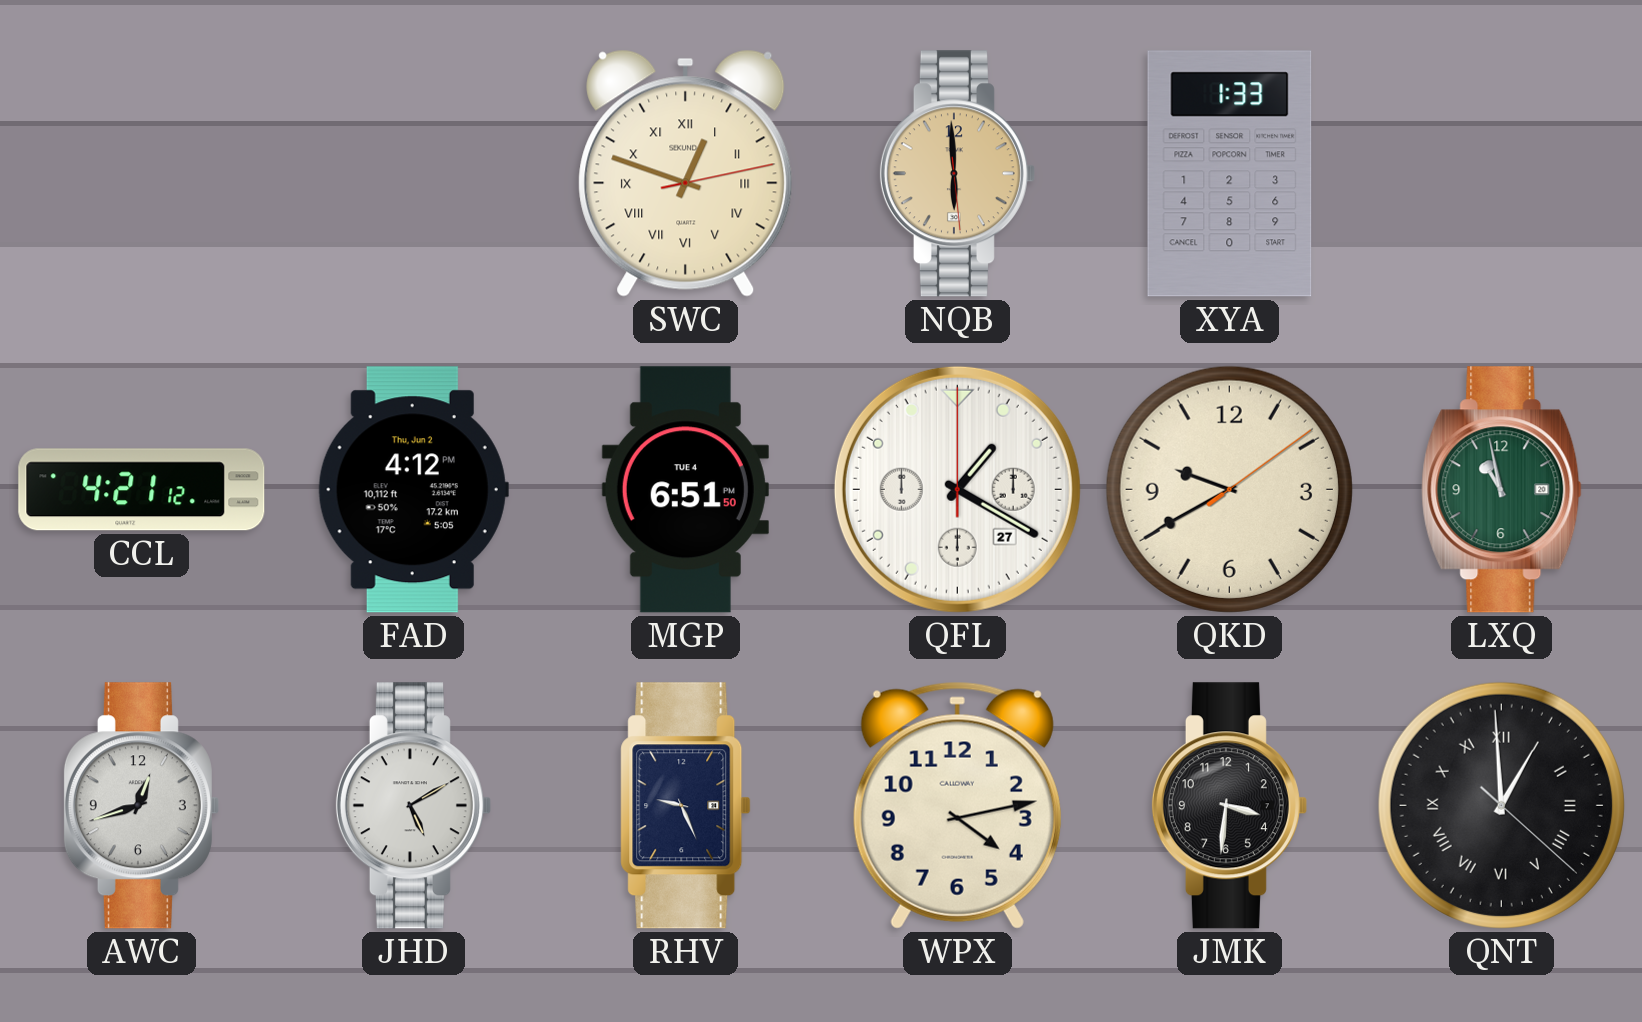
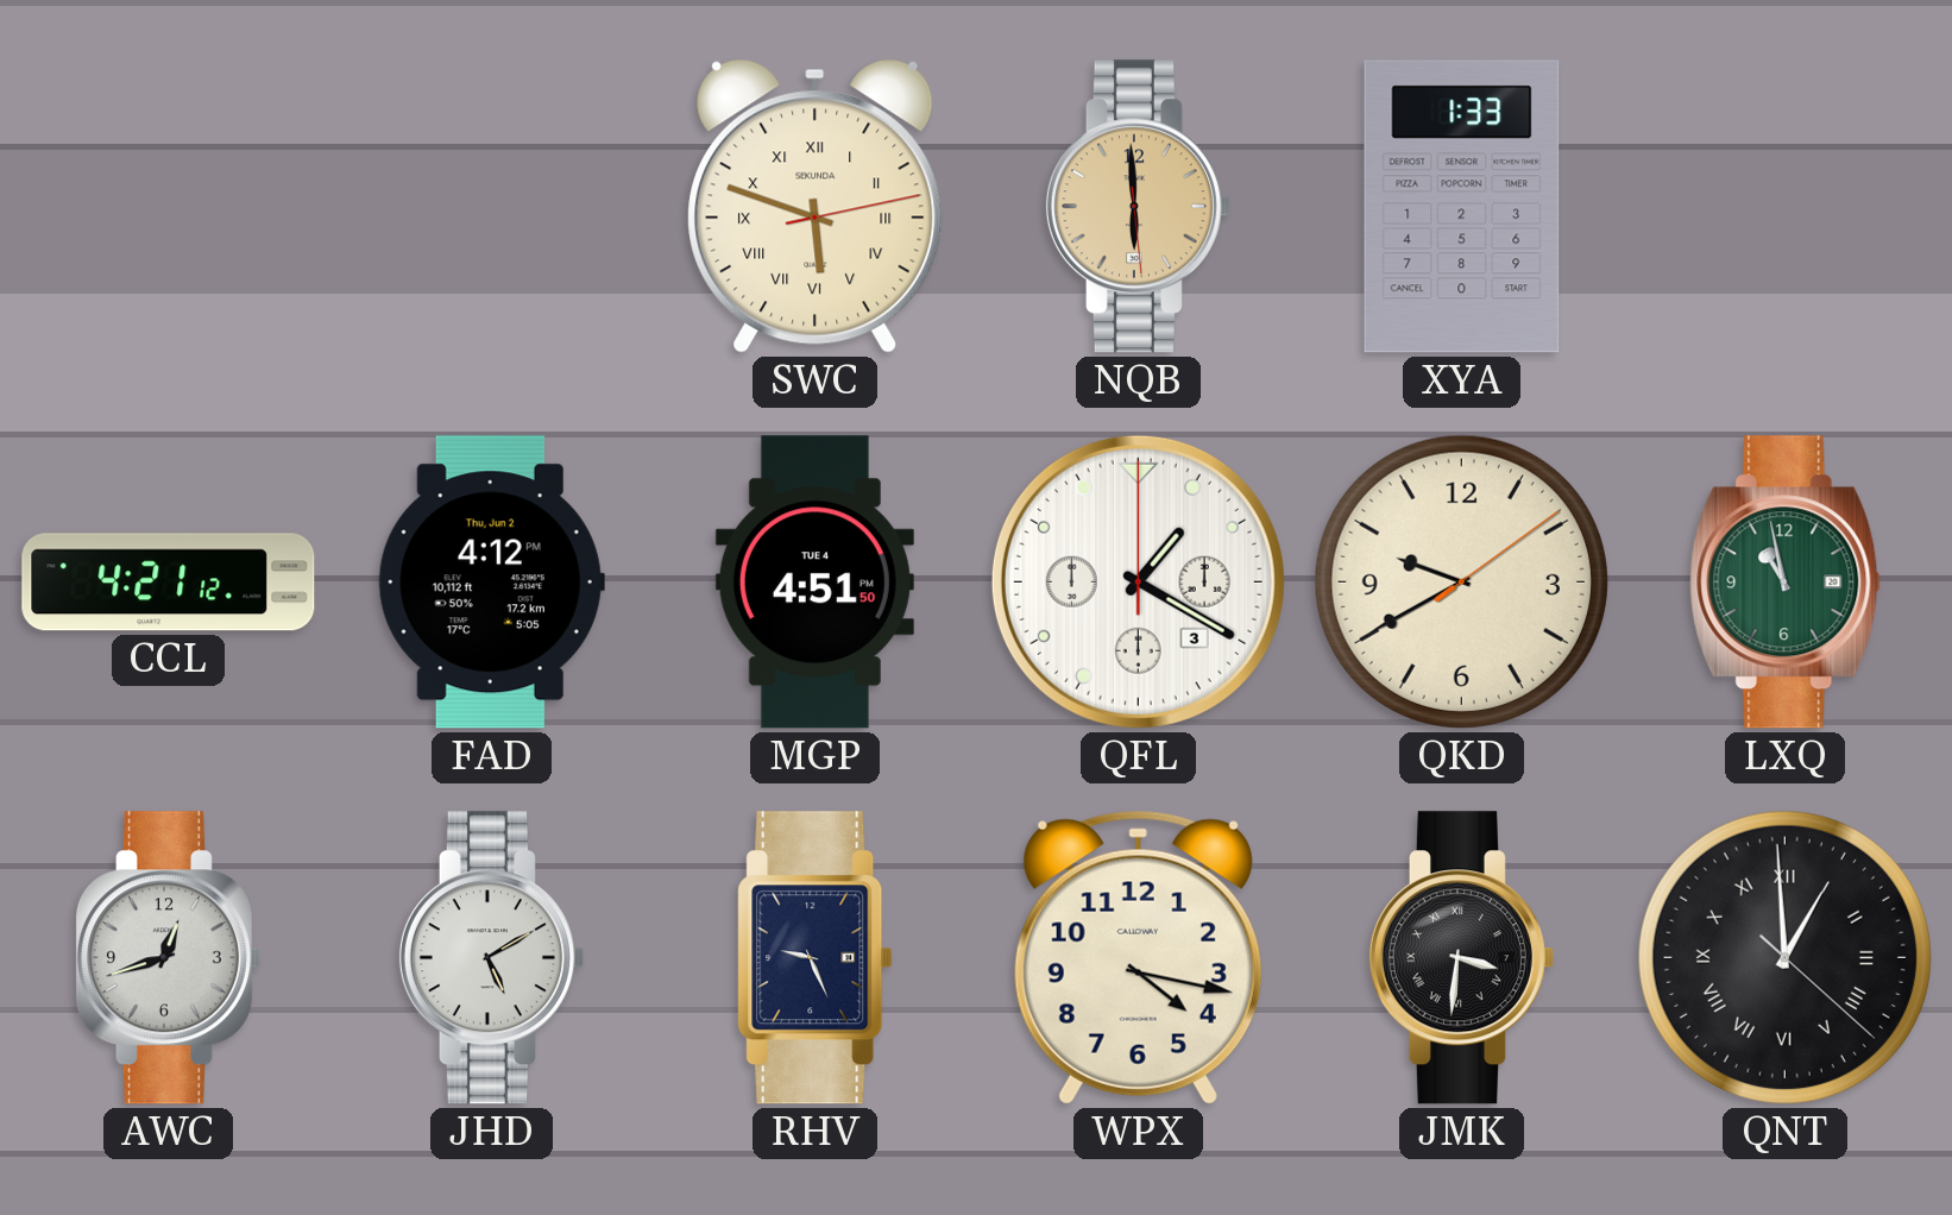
SWC: 12:48 -> 5:48
MGP: 6:51 -> 4:51
QFL date: 27 -> 3
WPX: 4:13 -> 4:17
JMK numerals: Arabic -> Roman
